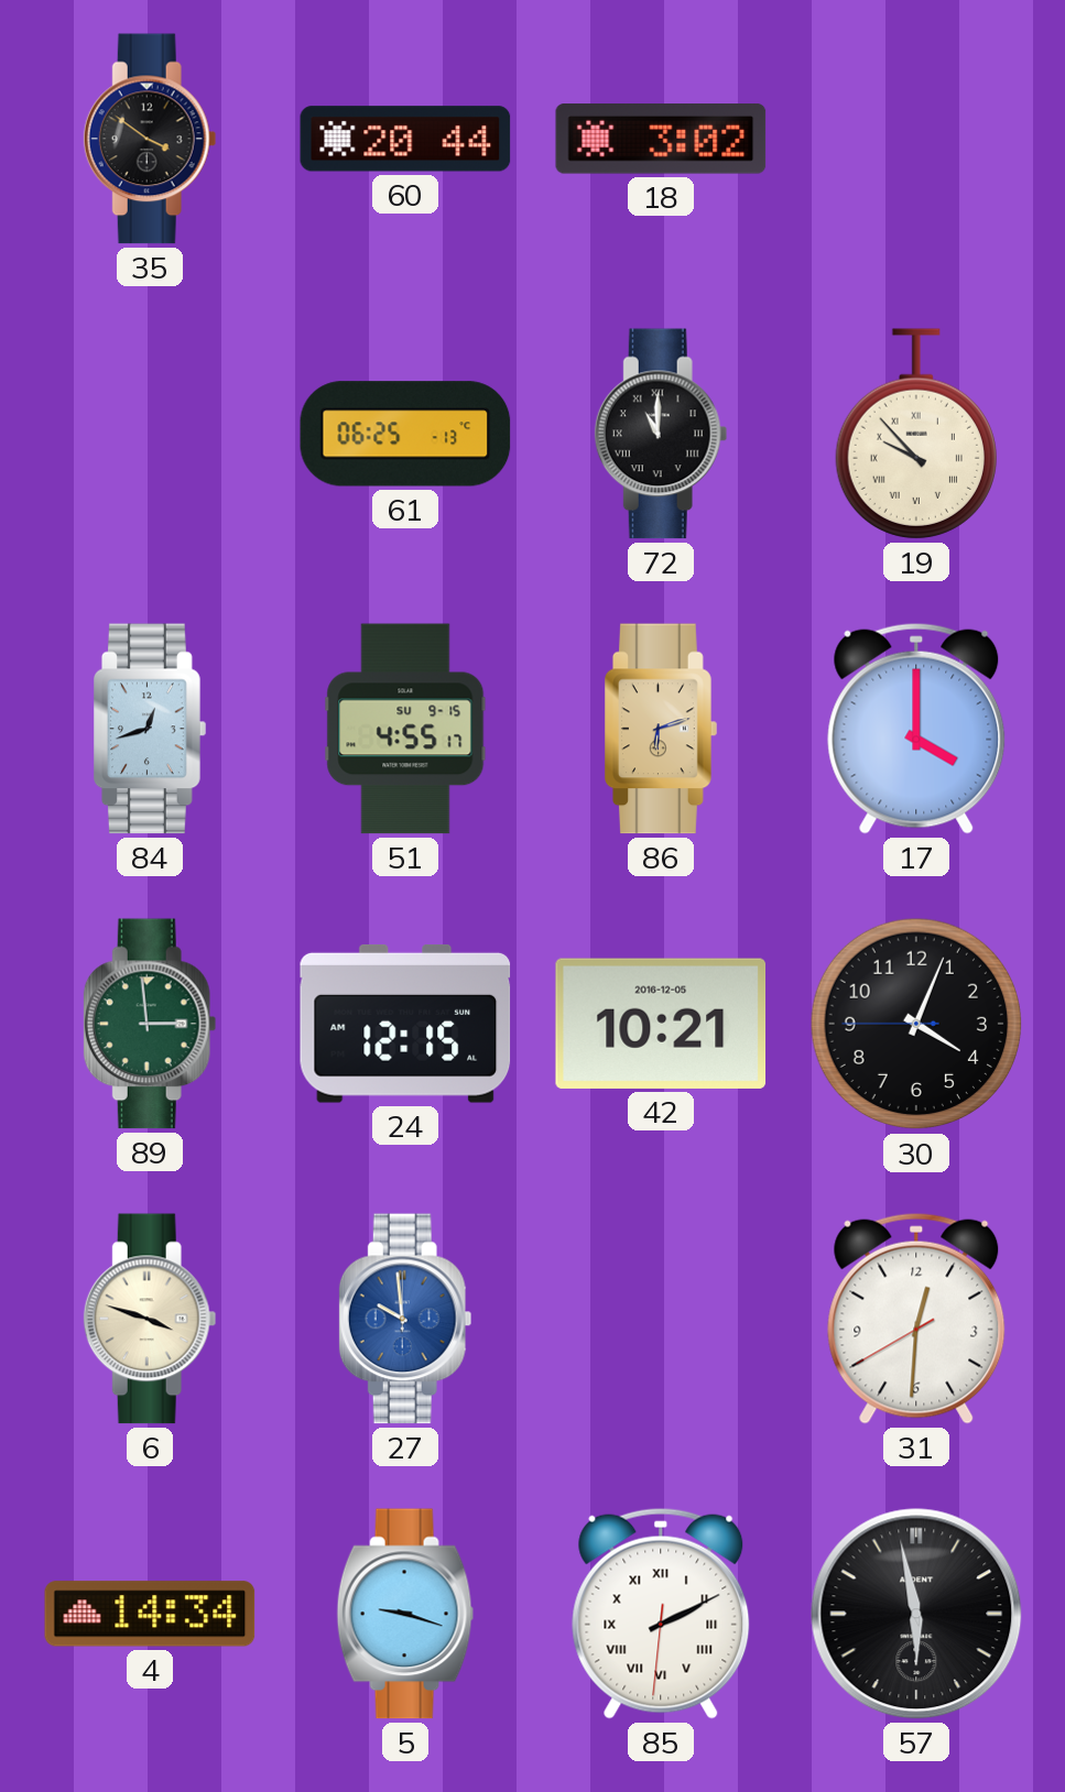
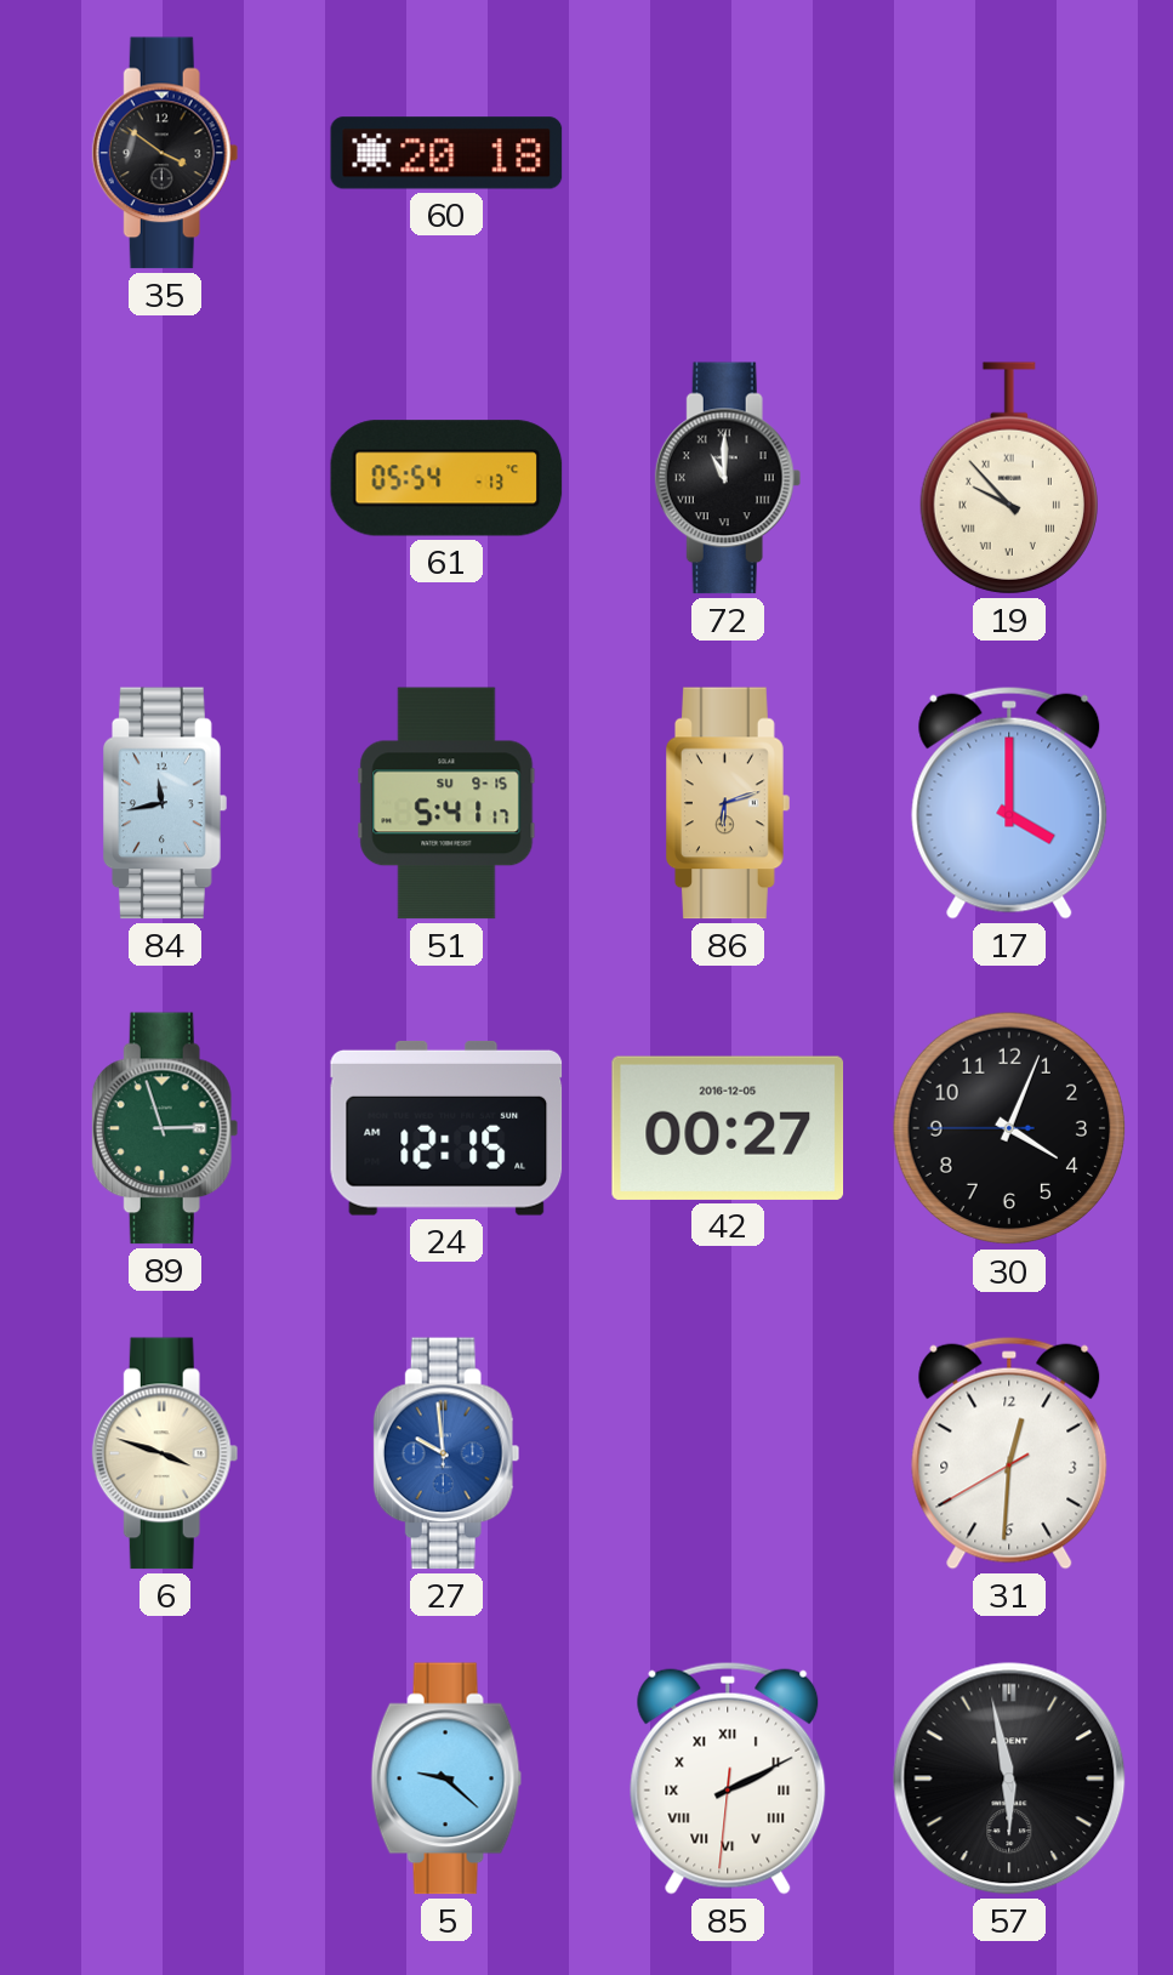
60: 20:44 -> 20:18
18: 3:02 -> none
61: 06:25 -> 05:54
84: 12:42 -> 11:43
51: 4:55 -> 5:41
89: 2:59 -> 2:57
42: 10:21 -> 00:27
4: 14:34 -> none
5: 9:18 -> 9:22
